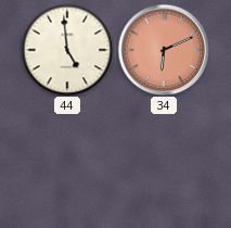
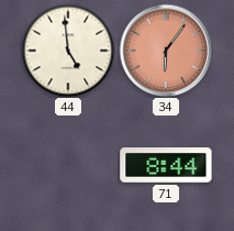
34: 6:11 -> 6:06
71: none -> 8:44
